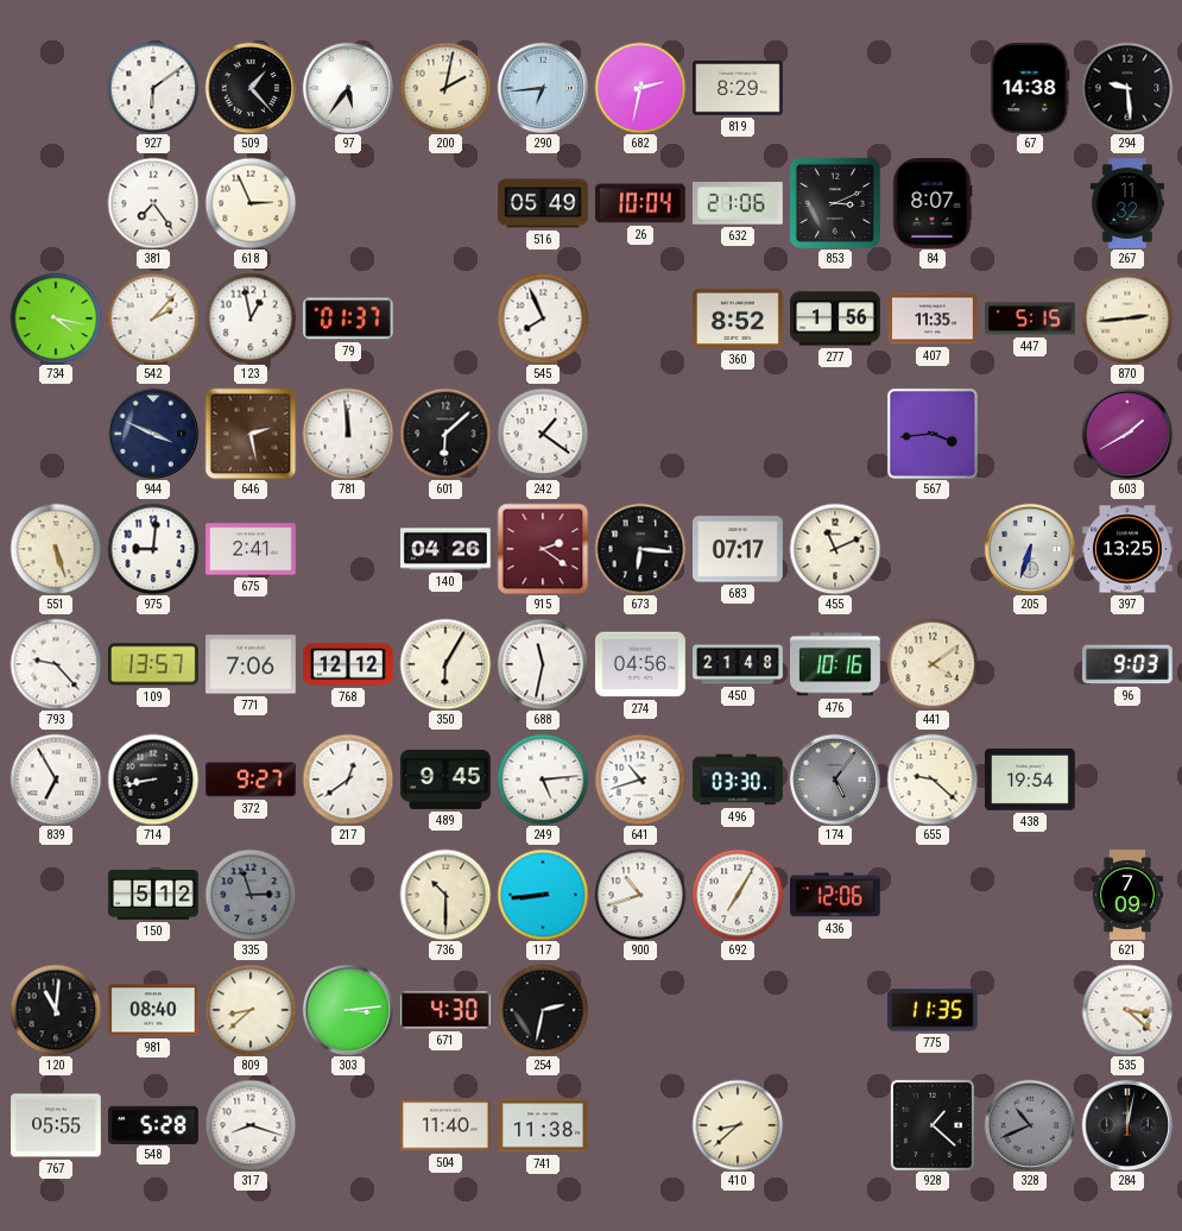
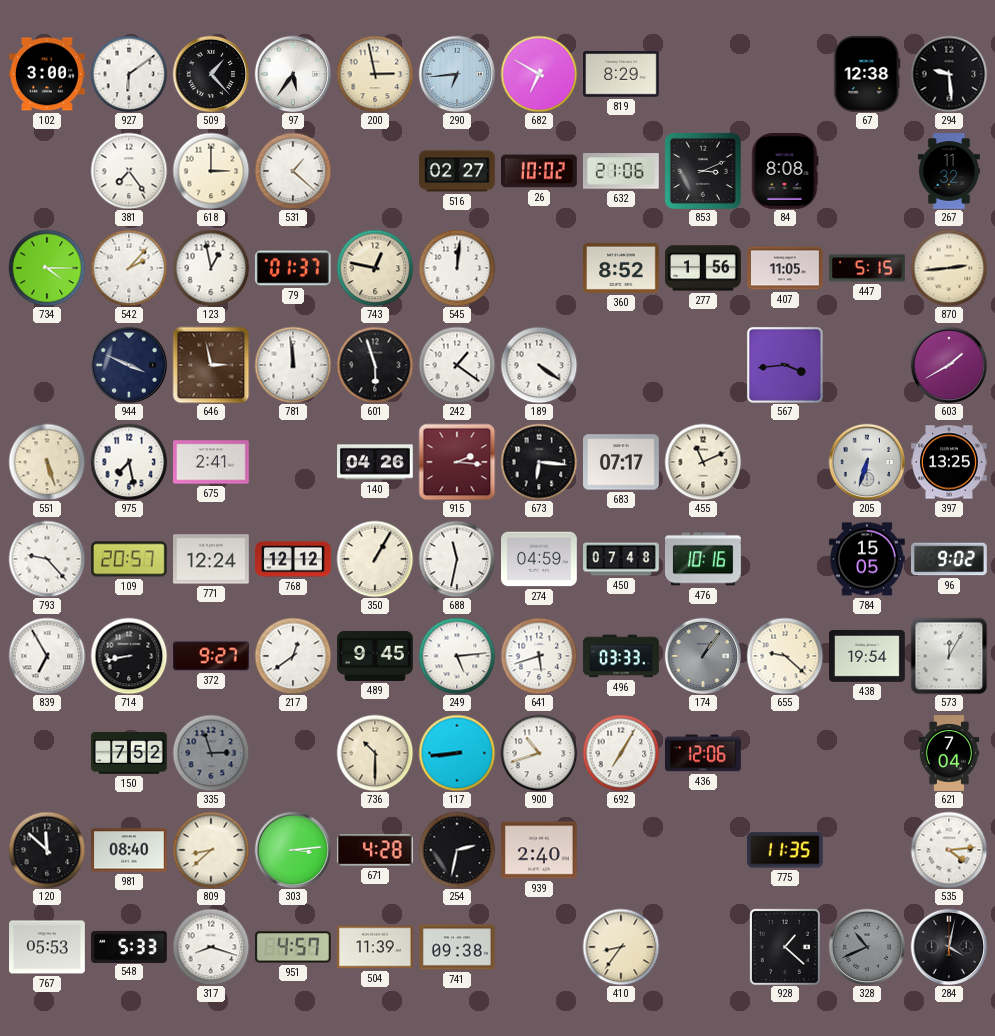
102: none -> 3:00
200: 2:02 -> 2:58
682: 2:32 -> 6:50
67: 14:38 -> 12:38
618: 2:56 -> 3:00
531: none -> 1:22
516: 05:49 -> 02:27
26: 10:04 -> 10:02
84: 8:07 -> 8:08
734: 4:17 -> 4:15
743: none -> 12:47
545: 7:56 -> 12:01
407: 11:35 -> 11:05
646: 2:28 -> 2:58
601: 6:08 -> 5:57
189: none -> 4:21
975: 9:01 -> 7:28
915: 2:21 -> 2:16
109: 13:57 -> 20:57
771: 7:06 -> 12:24
350: 6:05 -> 1:05
274: 04:56 -> 04:59
450: 21:48 -> 07:48
441: 4:09 -> none
784: none -> 15:05
96: 9:03 -> 9:02
641: 10:42 -> 5:42
496: 03:30 -> 03:33
174: 5:06 -> 1:06
573: none -> 12:05
150: 5:12 -> 7:52
621: 7:09 -> 7:04
120: 11:01 -> 11:52
671: 4:30 -> 4:28
939: none -> 2:40
535: 3:22 -> 4:14
767: 05:55 -> 05:53
548: 5:28 -> 5:33
951: none -> 4:57
504: 11:40 -> 11:39
741: 11:38 -> 09:38
410: 8:38 -> 8:36
284: 12:02 -> 4:02
